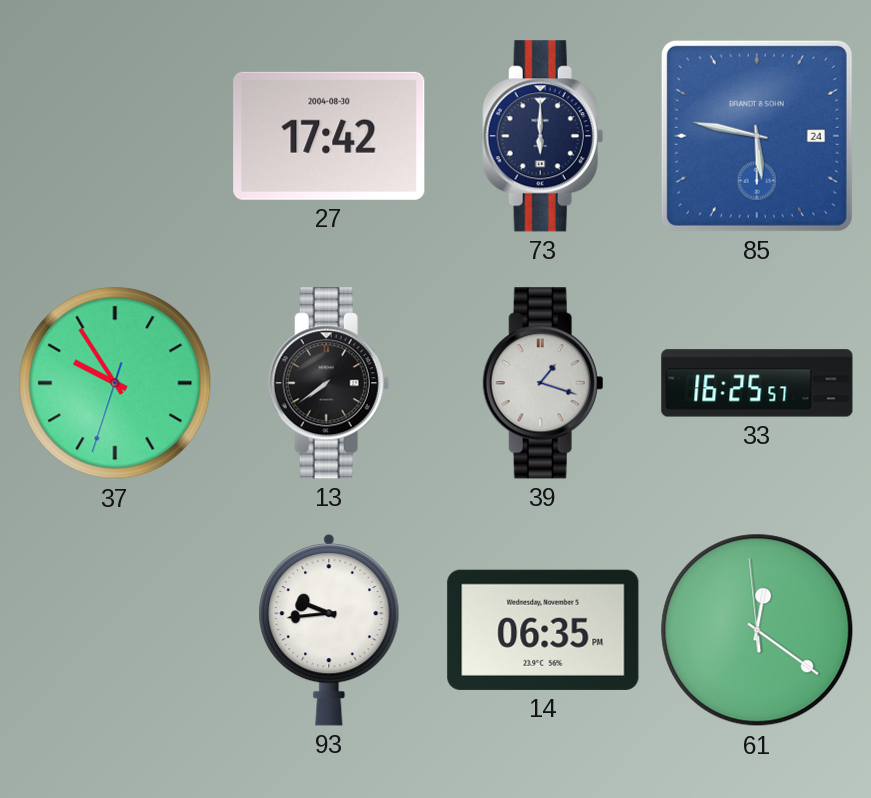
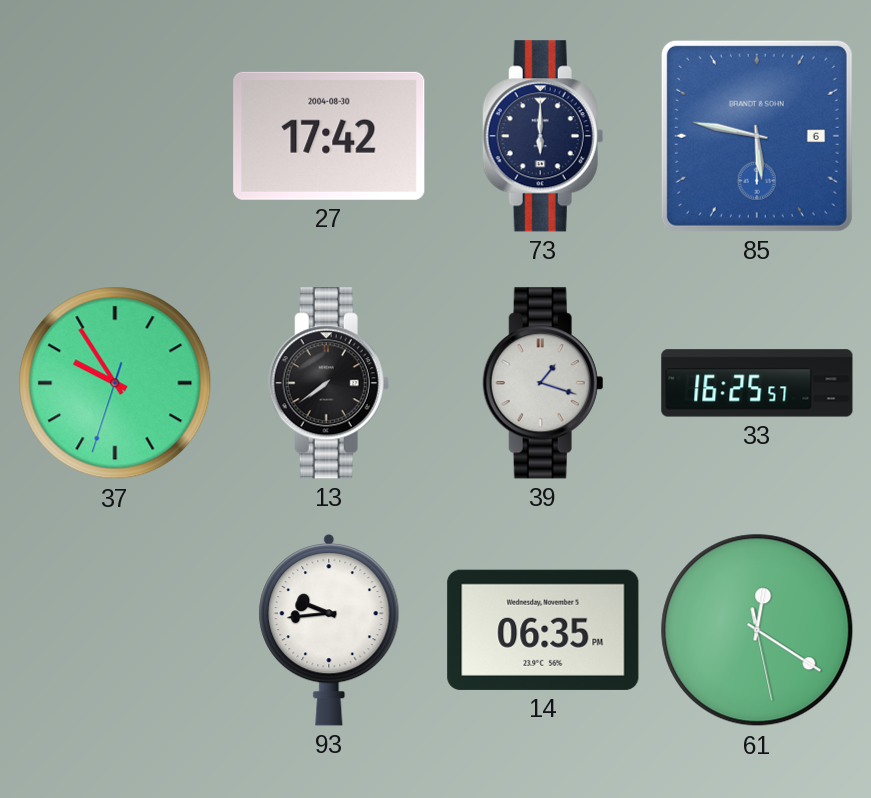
85 date: 24 -> 6
61: 12:20:59 -> 12:20:28
